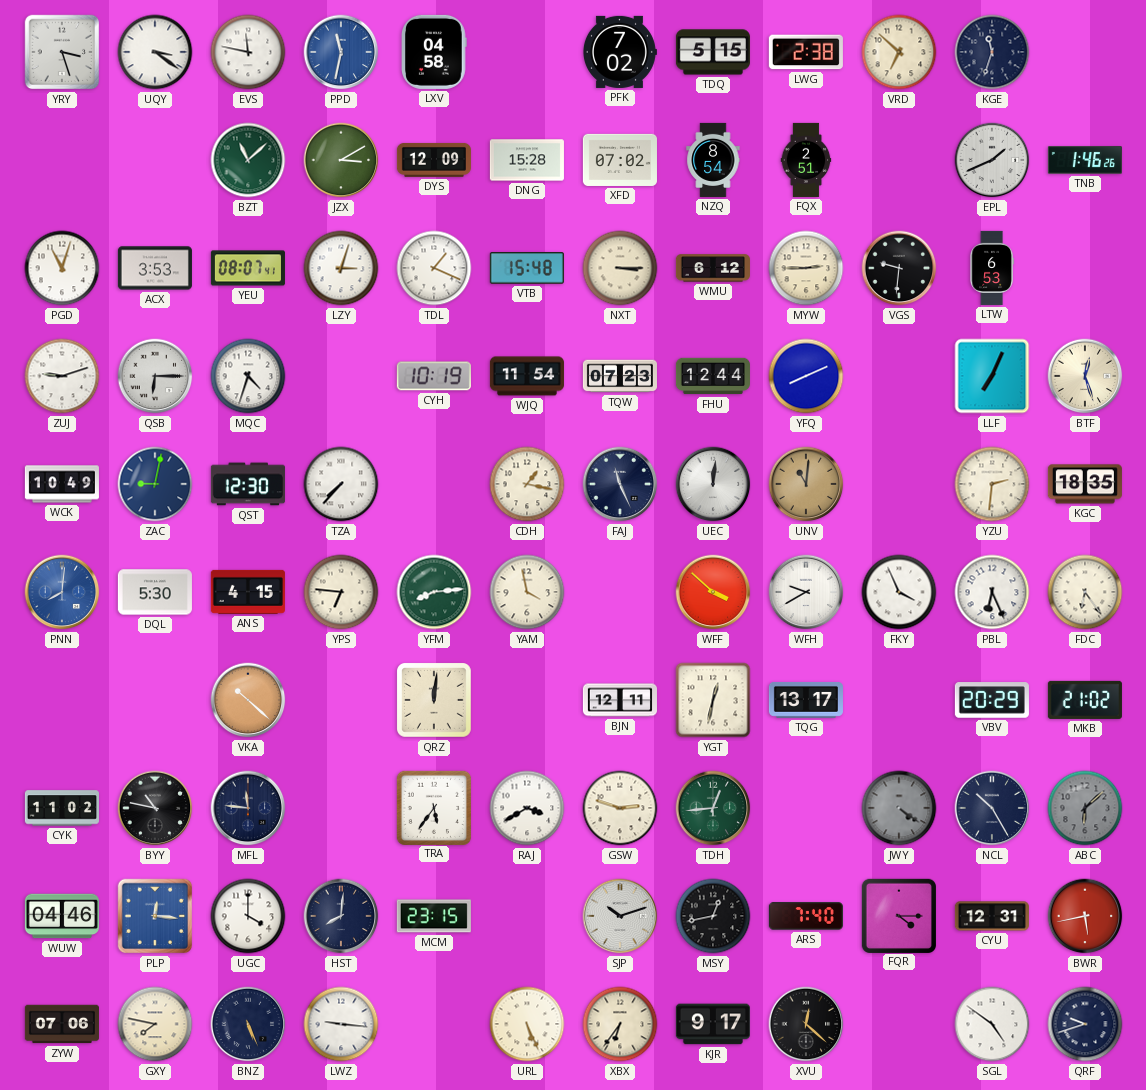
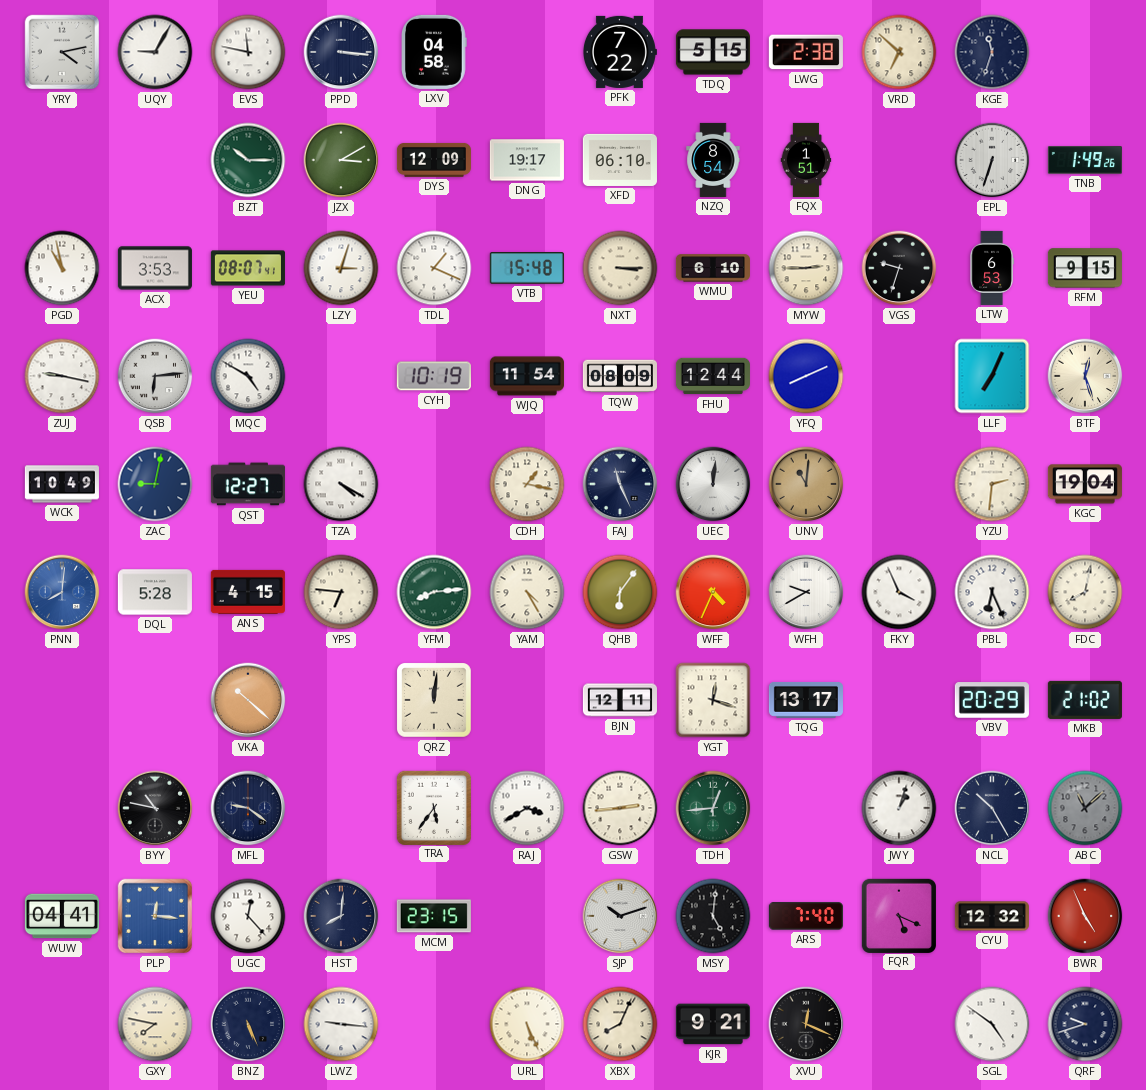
YRY: 3:27 -> 4:13
UQY: 3:21 -> 9:05
PPD: 11:32 -> 3:16
PPD dial: blue -> navy
PFK: 7:02 -> 7:22
BZT: 11:08 -> 10:15
DNG: 15:28 -> 19:17
XFD: 07:02 -> 06:10
FQX: 2:51 -> 1:51
EPL: 1:41 -> 6:33
TNB: 1:46 -> 1:49
PGD: 11:03 -> 10:58
WMU: 6:12 -> 6:10
VGS: 9:31 -> 9:33
RFM: none -> 9:15
ZUJ: 9:12 -> 9:17
QSB: 6:15 -> 6:14
MQC: 4:33 -> 4:50
TQW: 07:23 -> 08:09
QST: 12:30 -> 12:27
TZA: 7:37 -> 4:20
KGC: 18:35 -> 19:04
DQL: 5:30 -> 5:28
YAM: 3:58 -> 4:25
QHB: none -> 6:06
WFF: 3:52 -> 4:34
FDC: 6:24 -> 8:02
YGT: 12:32 -> 12:18
CYK: 11:02 -> none
MFL: 11:46 -> 9:21
GSW: 2:48 -> 2:44
JWY: 4:21 -> 1:03
JWY dial: grey -> white
ABC: 6:08 -> 11:08
WUW: 04:46 -> 04:41
UGC: 4:00 -> 12:23
MSY: 12:43 -> 5:01
FQR: 4:15 -> 5:19
CYU: 12:31 -> 12:32
BWR: 5:43 -> 4:56
ZYW: 07:06 -> none
XBX: 6:36 -> 8:04
KJR: 9:17 -> 9:21
XVU: 12:22 -> 12:19
